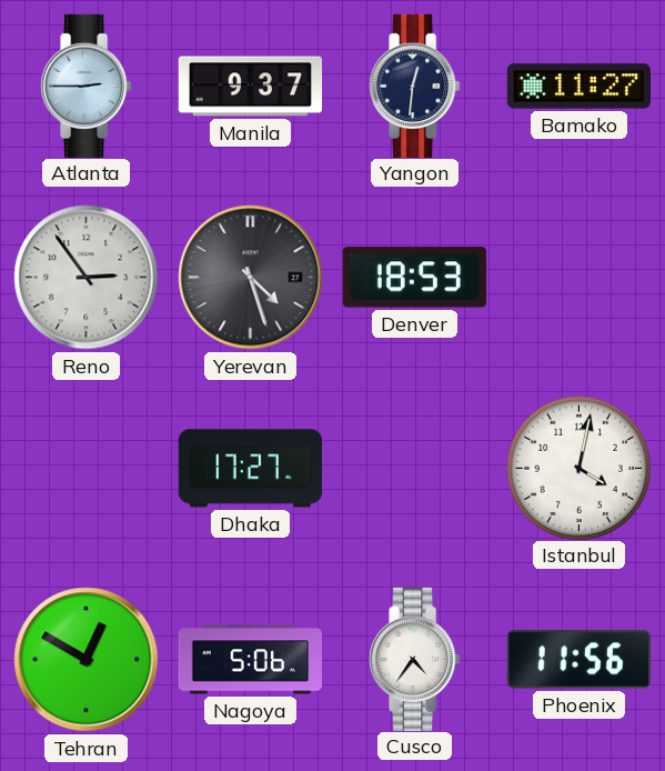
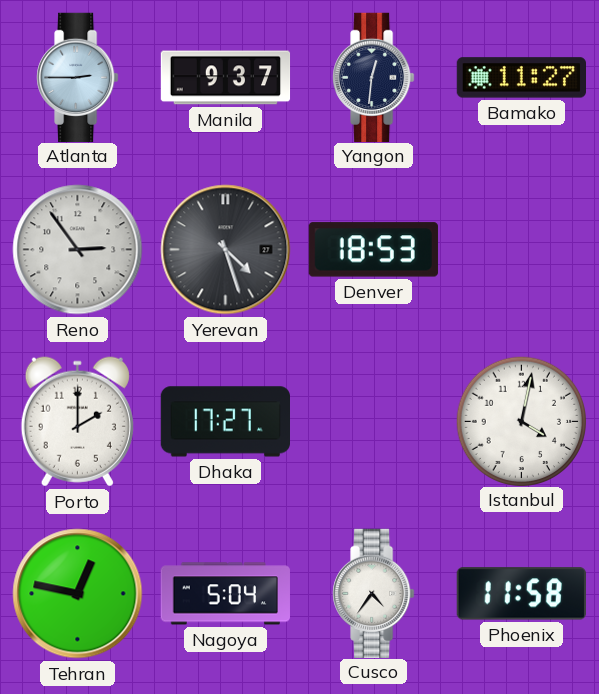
Porto: none -> 2:00
Tehran: 12:50 -> 12:47
Nagoya: 5:06 -> 5:04
Phoenix: 11:56 -> 11:58
